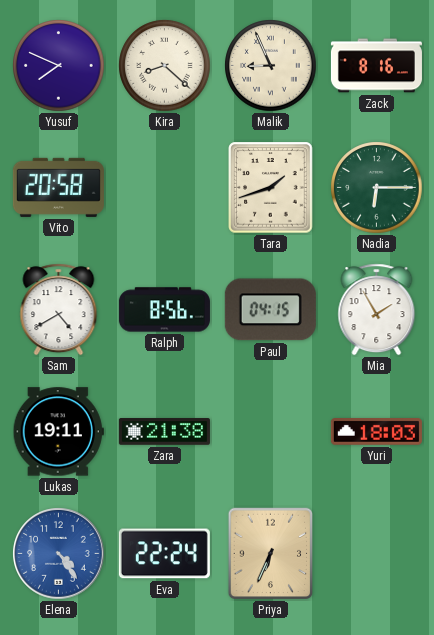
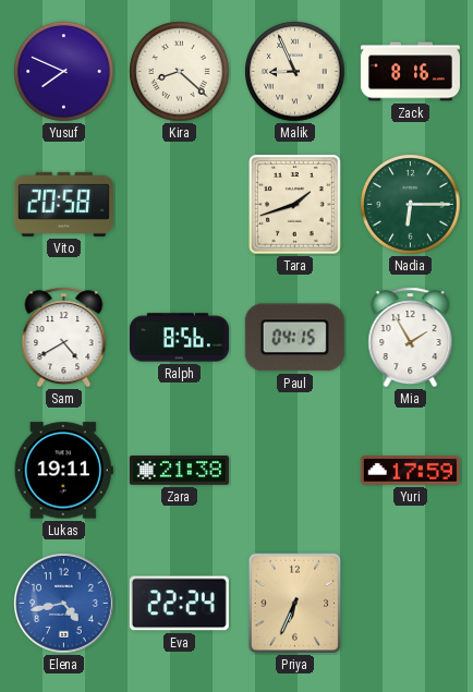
Yuri: 18:03 -> 17:59
Elena: 4:24 -> 4:43
